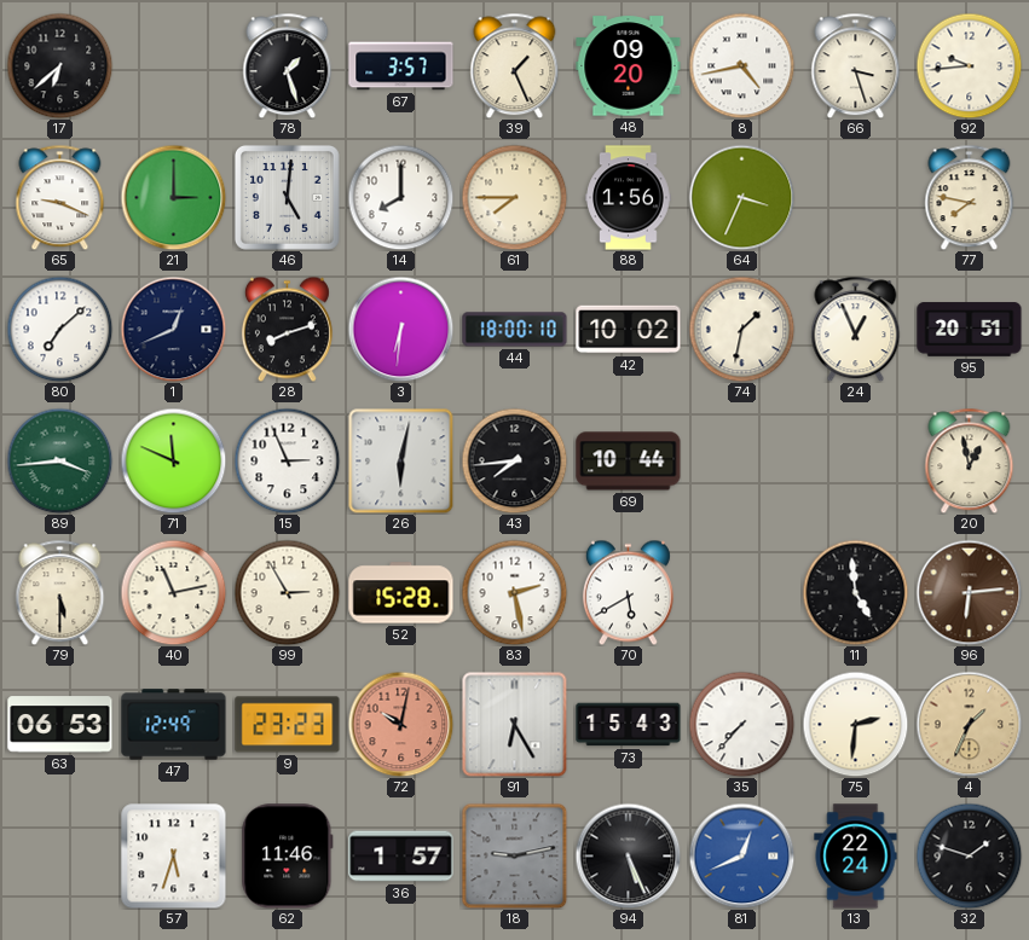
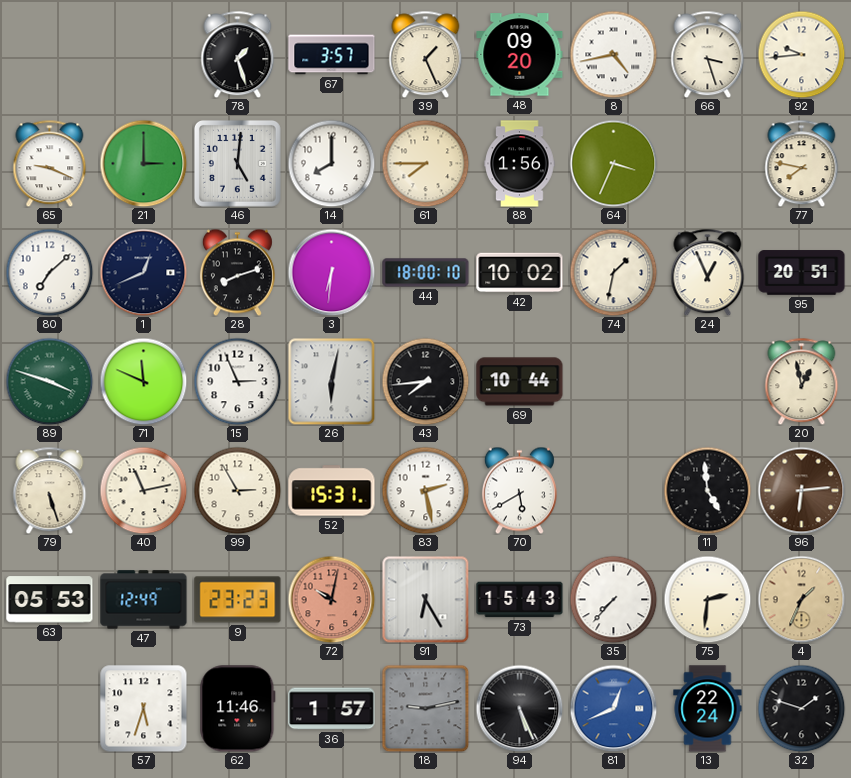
17: 6:38 -> none
89: 3:44 -> 3:48
79: 5:30 -> 5:27
52: 15:28 -> 15:31
63: 06:53 -> 05:53
